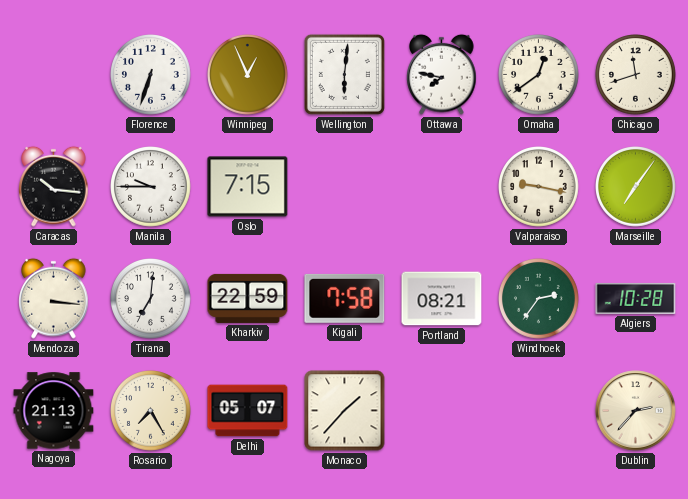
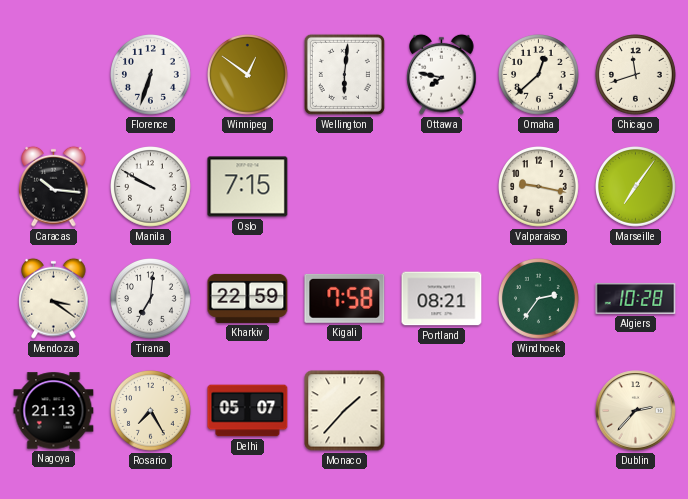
Winnipeg: 12:56 -> 12:51
Omaha: 12:39 -> 12:38
Manila: 9:45 -> 9:50
Mendoza: 3:16 -> 3:21
